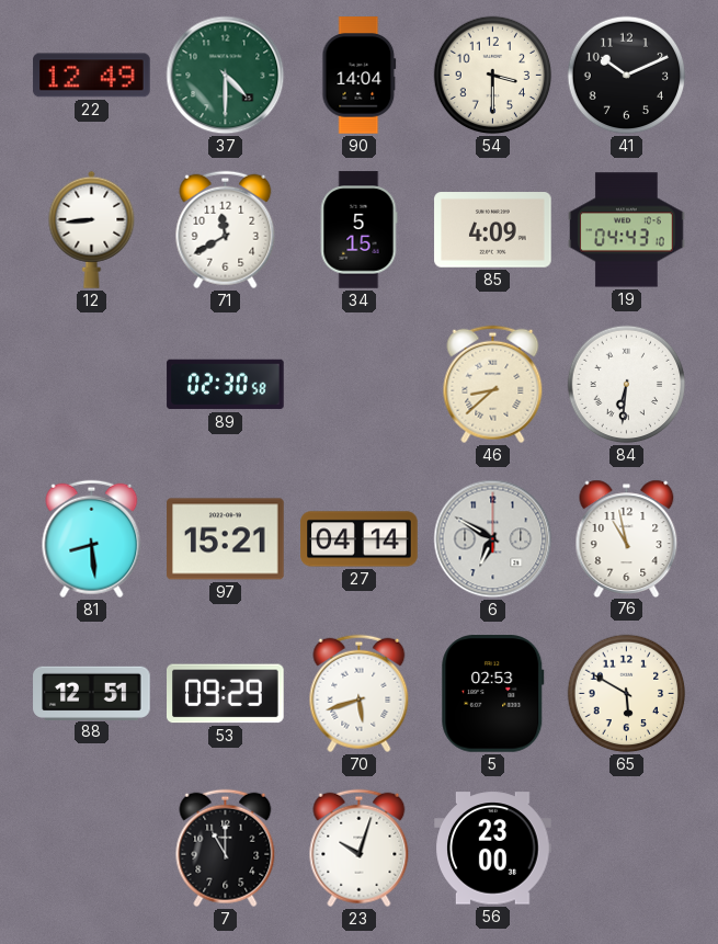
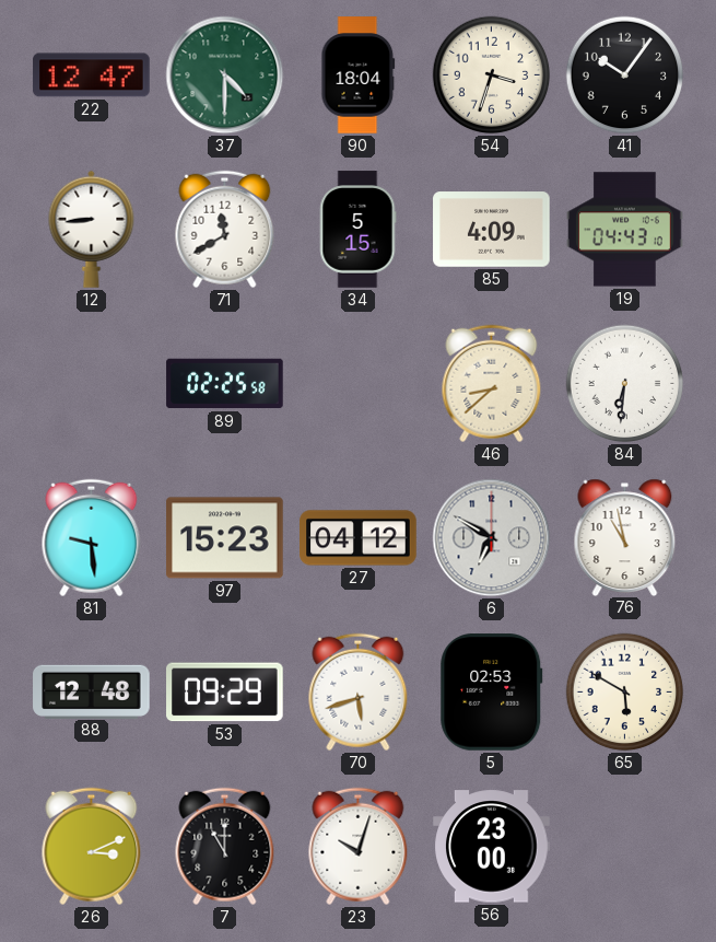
22: 12:49 -> 12:47
90: 14:04 -> 18:04
54: 3:30 -> 3:33
41: 10:11 -> 10:06
89: 02:30 -> 02:25
81: 8:29 -> 9:29
97: 15:21 -> 15:23
27: 04:14 -> 04:12
88: 12:51 -> 12:48
26: none -> 3:11
